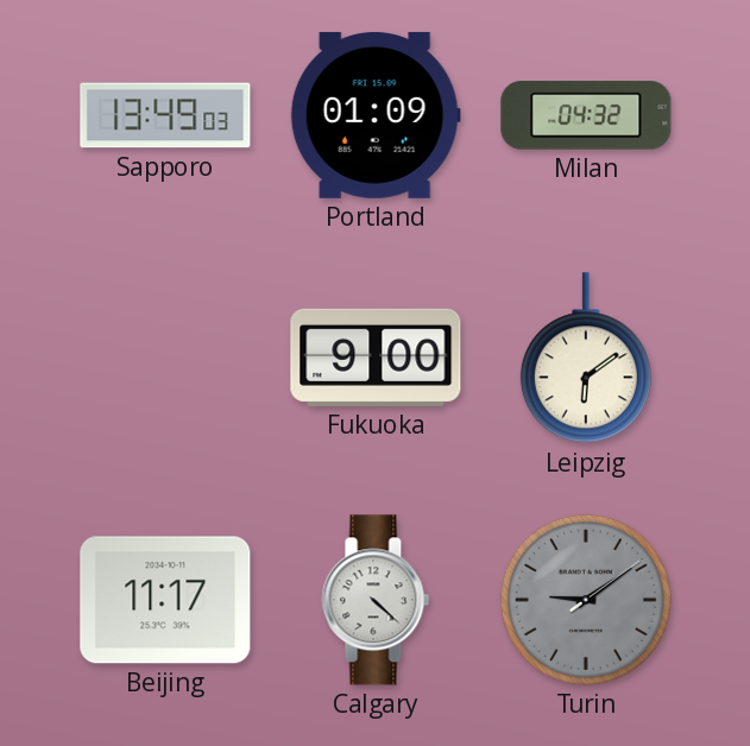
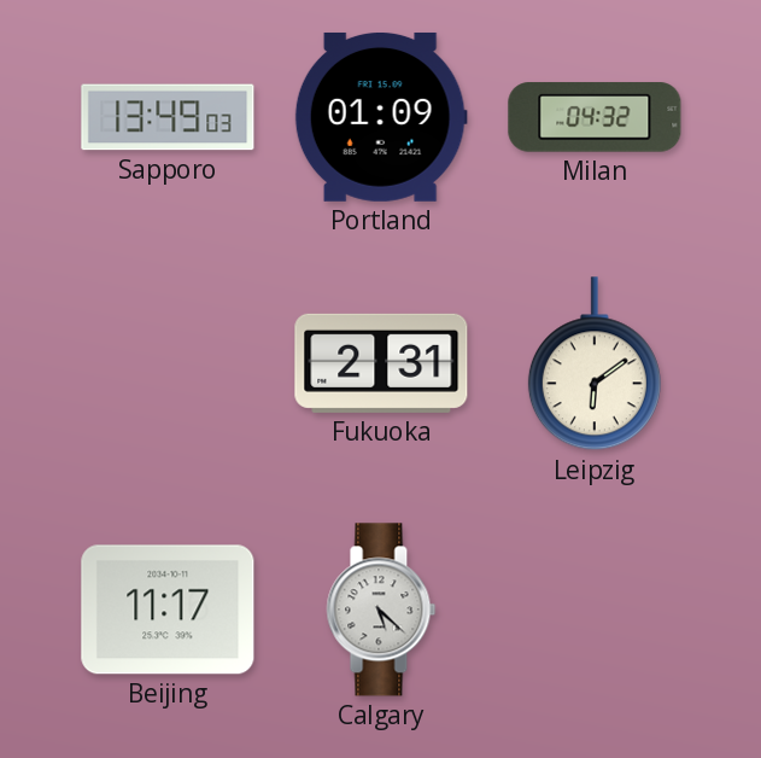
Fukuoka: 9:00 -> 2:31
Calgary: 4:22 -> 5:22
Turin: 9:09 -> none
